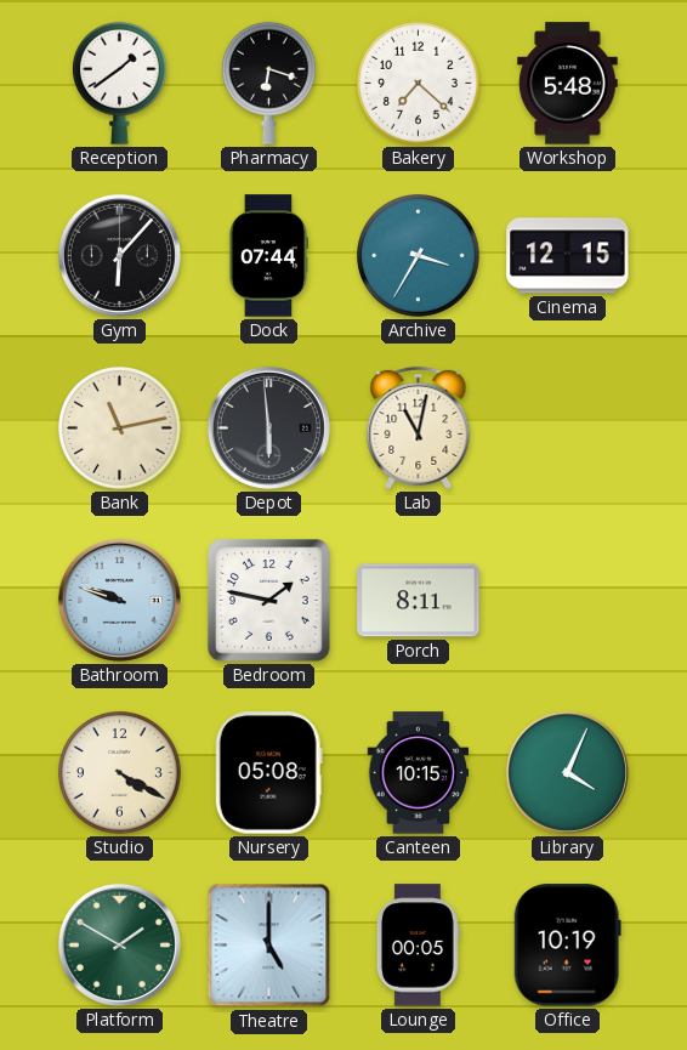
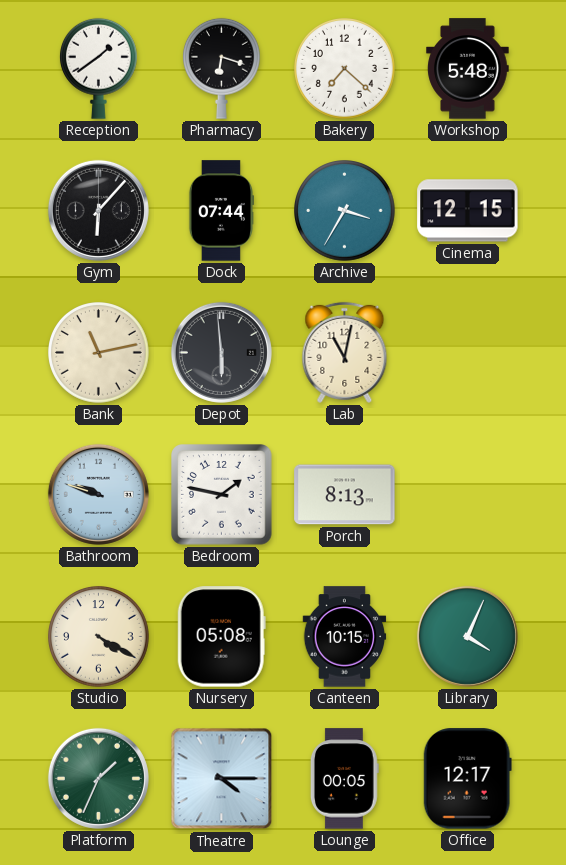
Porch: 8:11 -> 8:13
Platform: 1:50 -> 1:34
Theatre: 5:00 -> 4:15
Office: 10:19 -> 12:17
